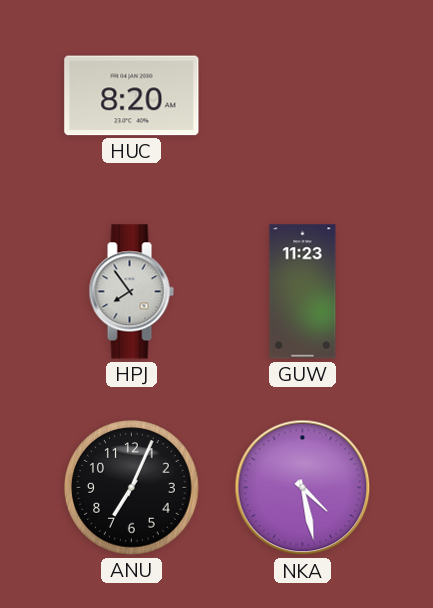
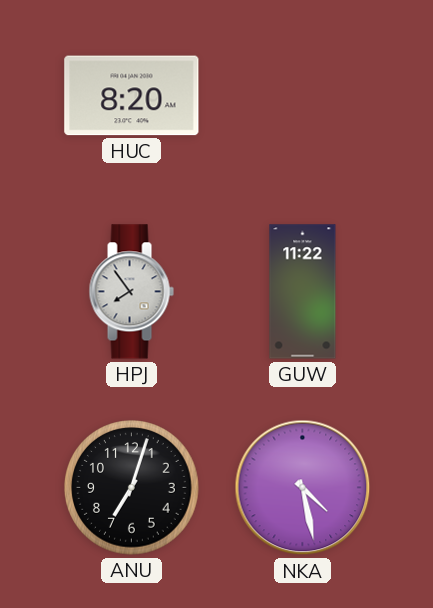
GUW: 11:23 -> 11:22
ANU: 7:04 -> 7:03
